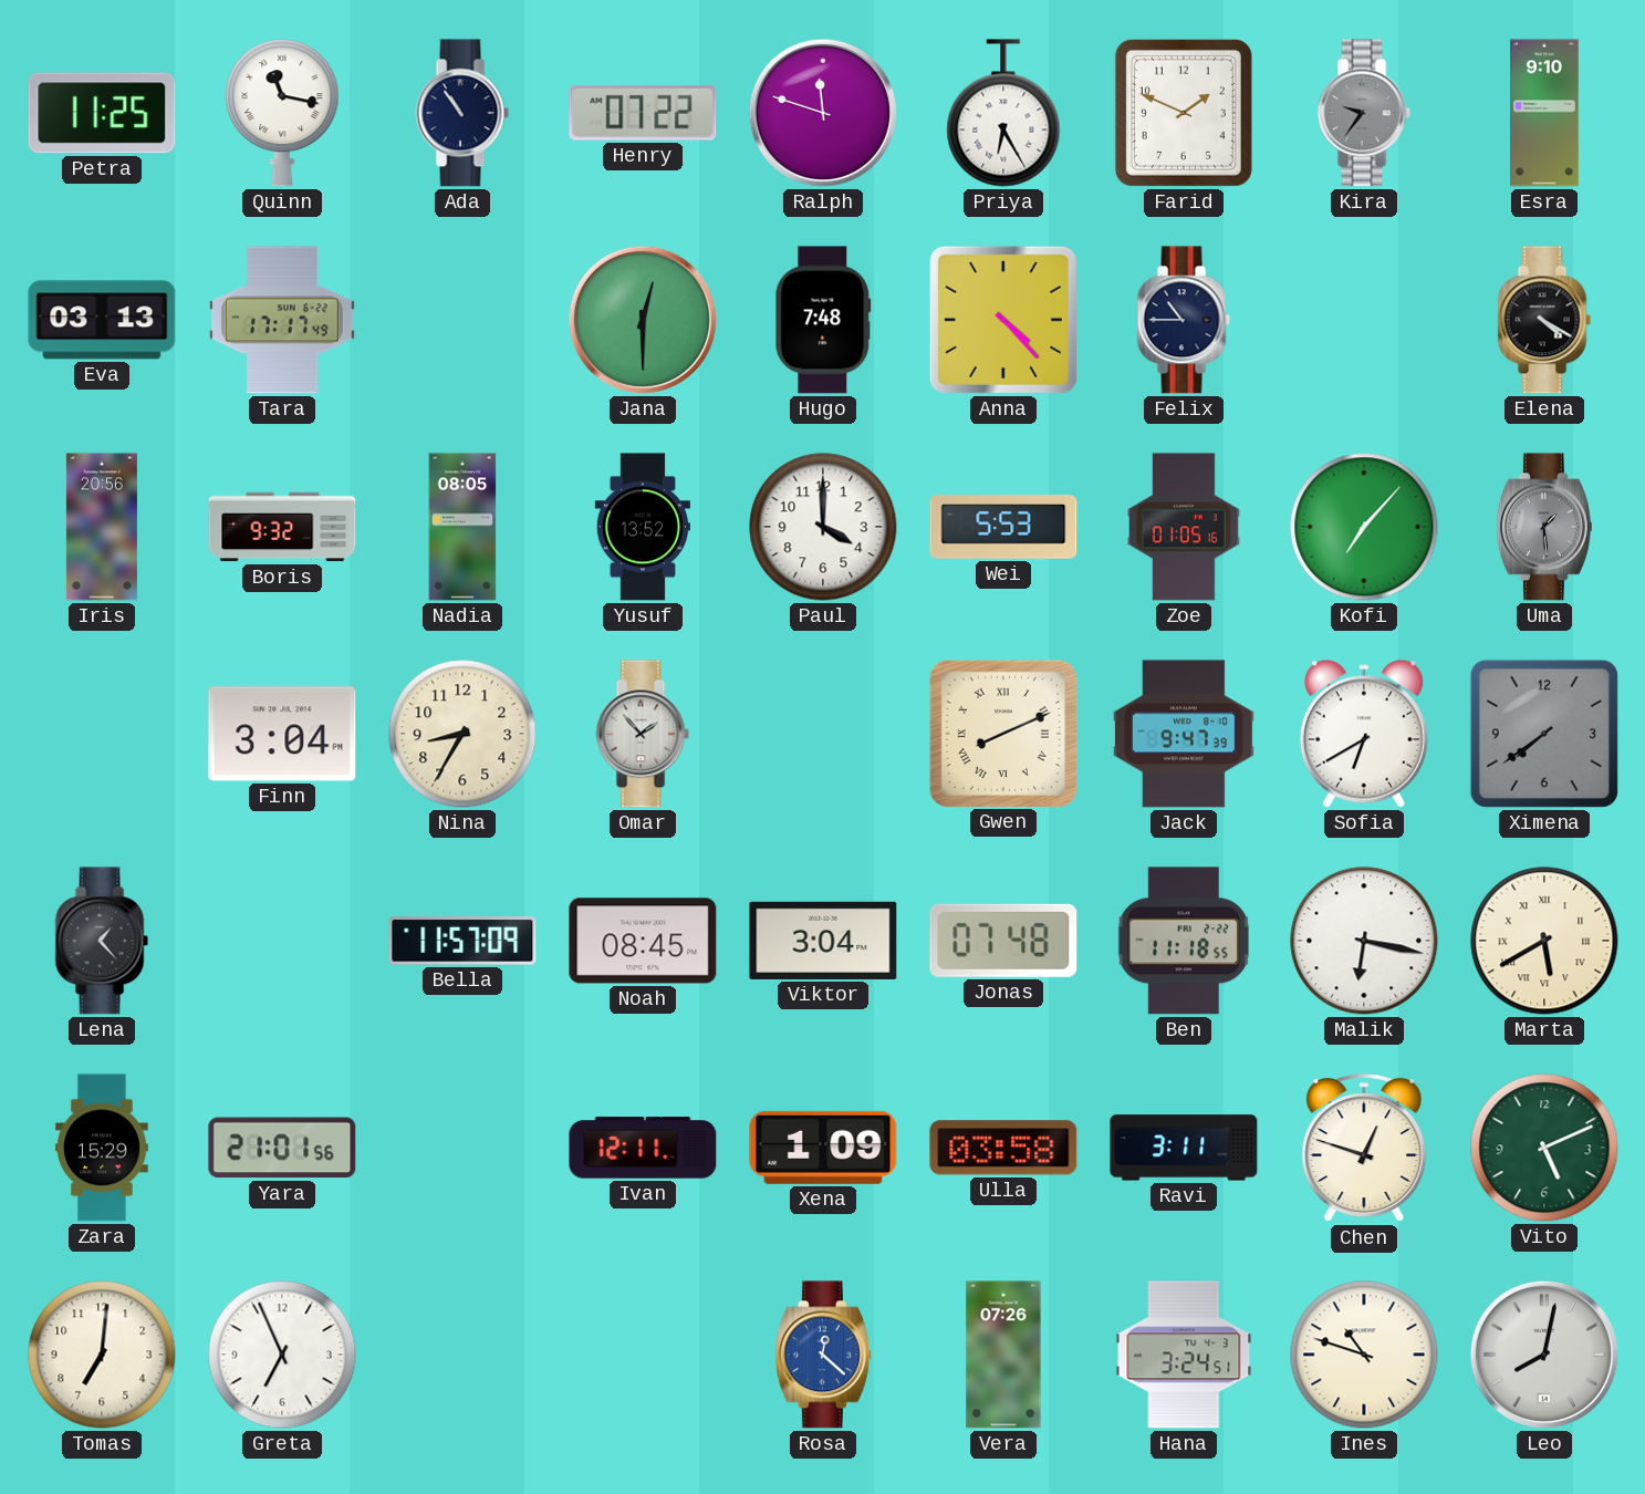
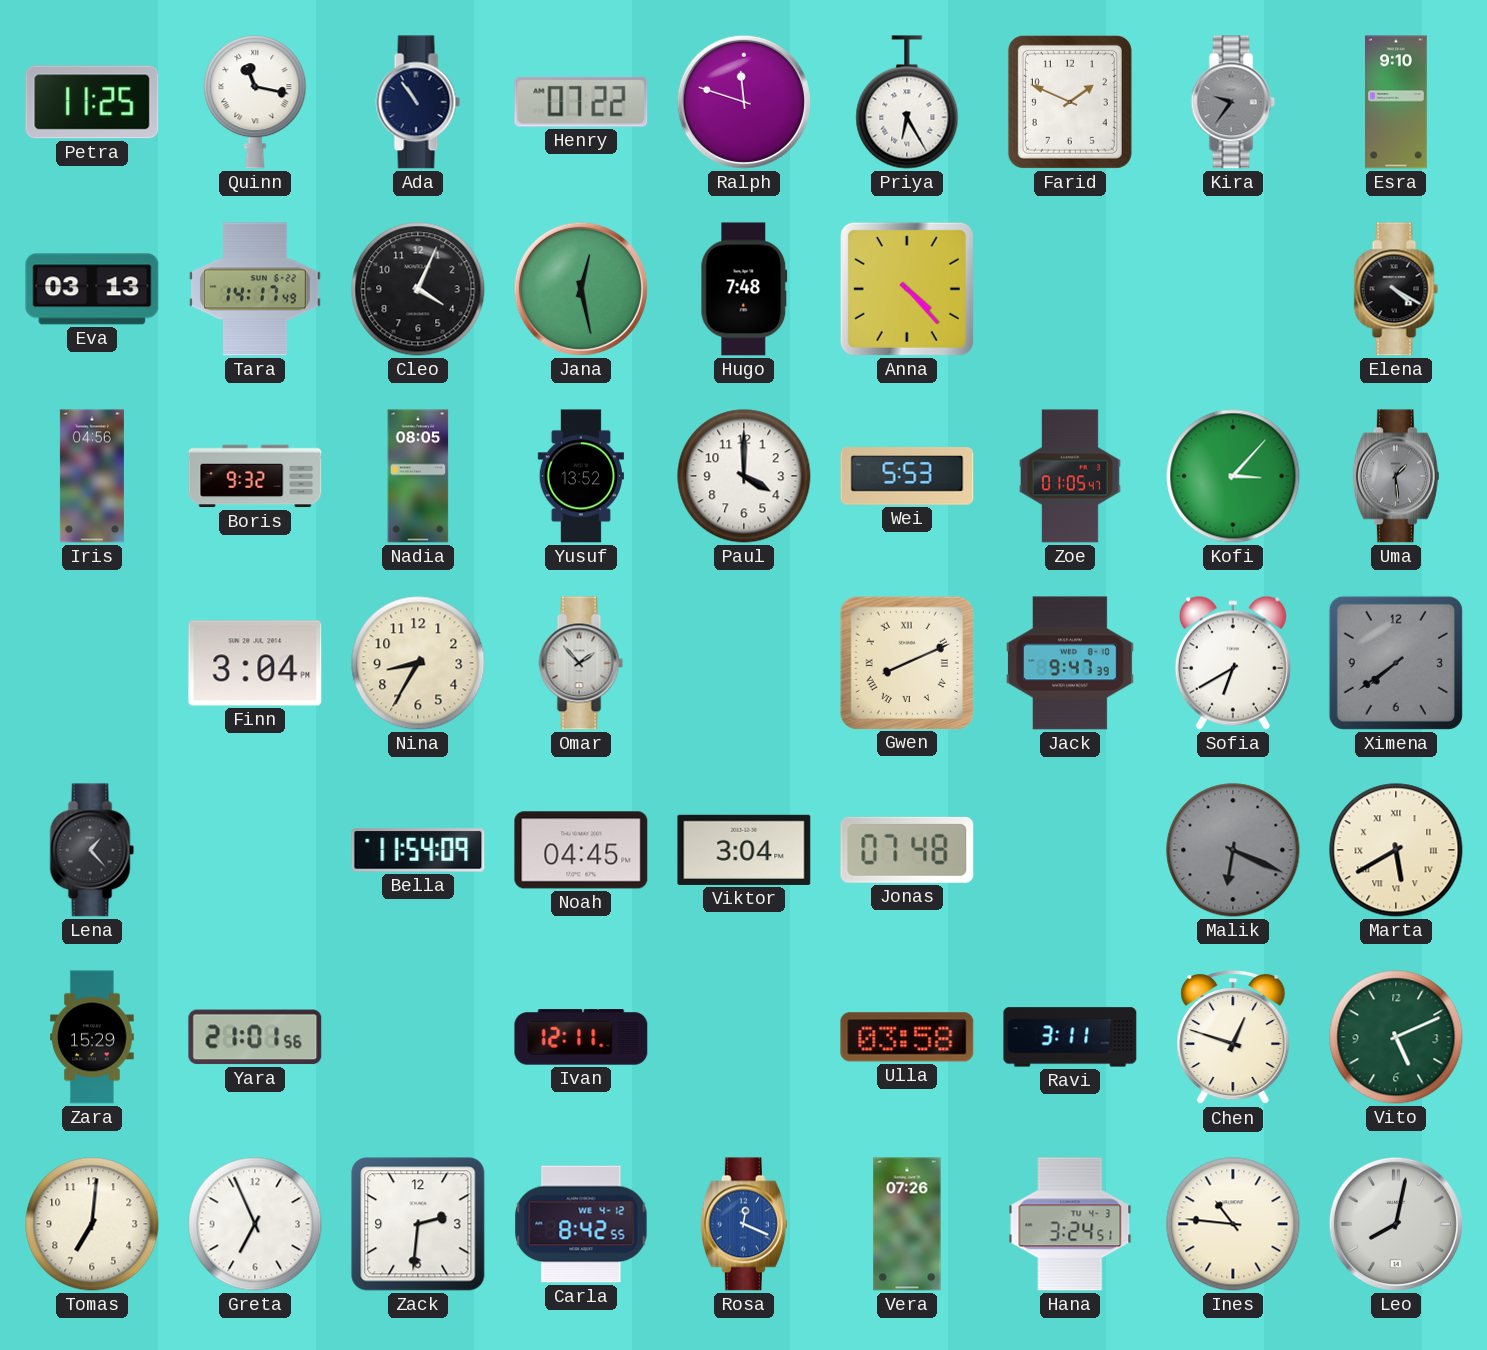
Tara: 17:17 -> 14:17
Cleo: none -> 4:04
Jana: 12:30 -> 12:28
Felix: 10:45 -> none
Iris: 20:56 -> 04:56
Zoe: 01:05:16 -> 01:05:47
Kofi: 7:07 -> 3:07
Bella: 11:57 -> 11:54
Noah: 08:45 -> 04:45
Ben: 11:18 -> none
Malik: 6:17 -> 6:19
Malik dial: white -> grey
Xena: 1:09 -> none
Zack: none -> 2:31
Carla: none -> 8:42
Rosa: 12:22 -> 12:19
Ines: 10:48 -> 10:46
